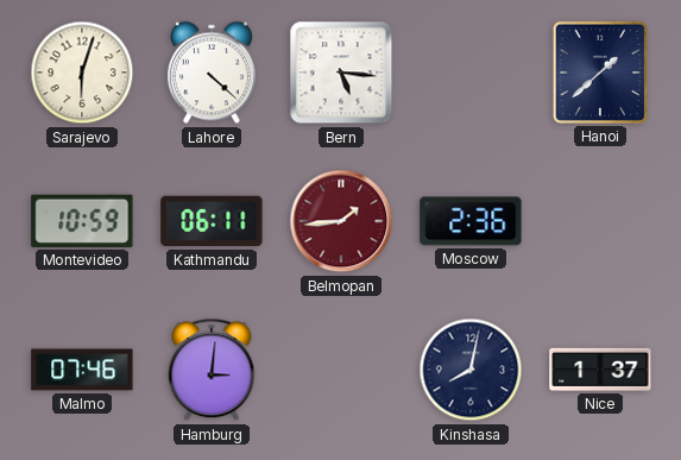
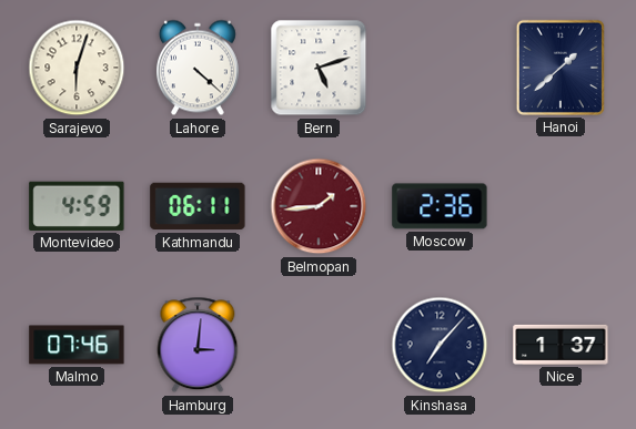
Bern: 5:16 -> 5:12
Montevideo: 10:59 -> 4:59
Kinshasa: 8:02 -> 7:07
